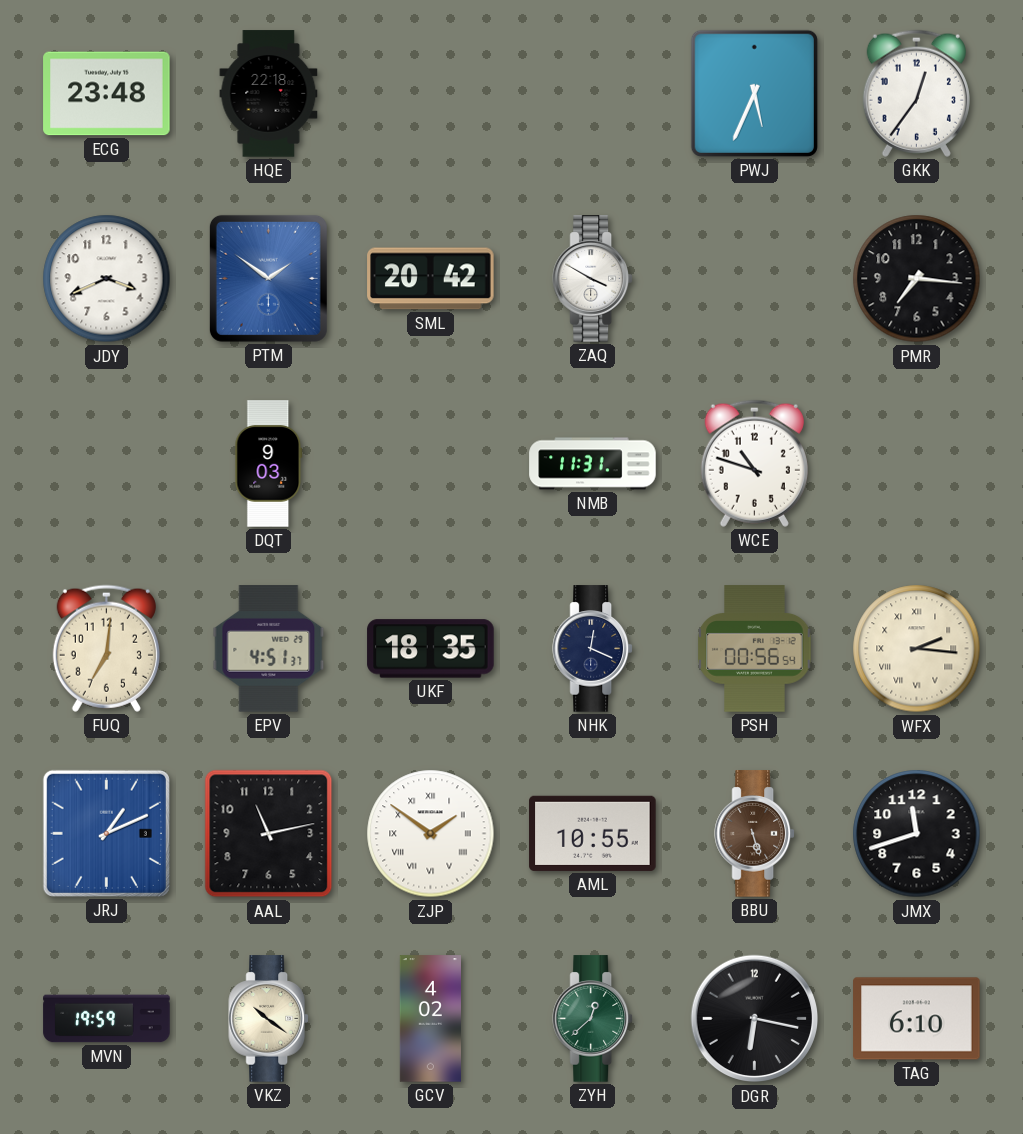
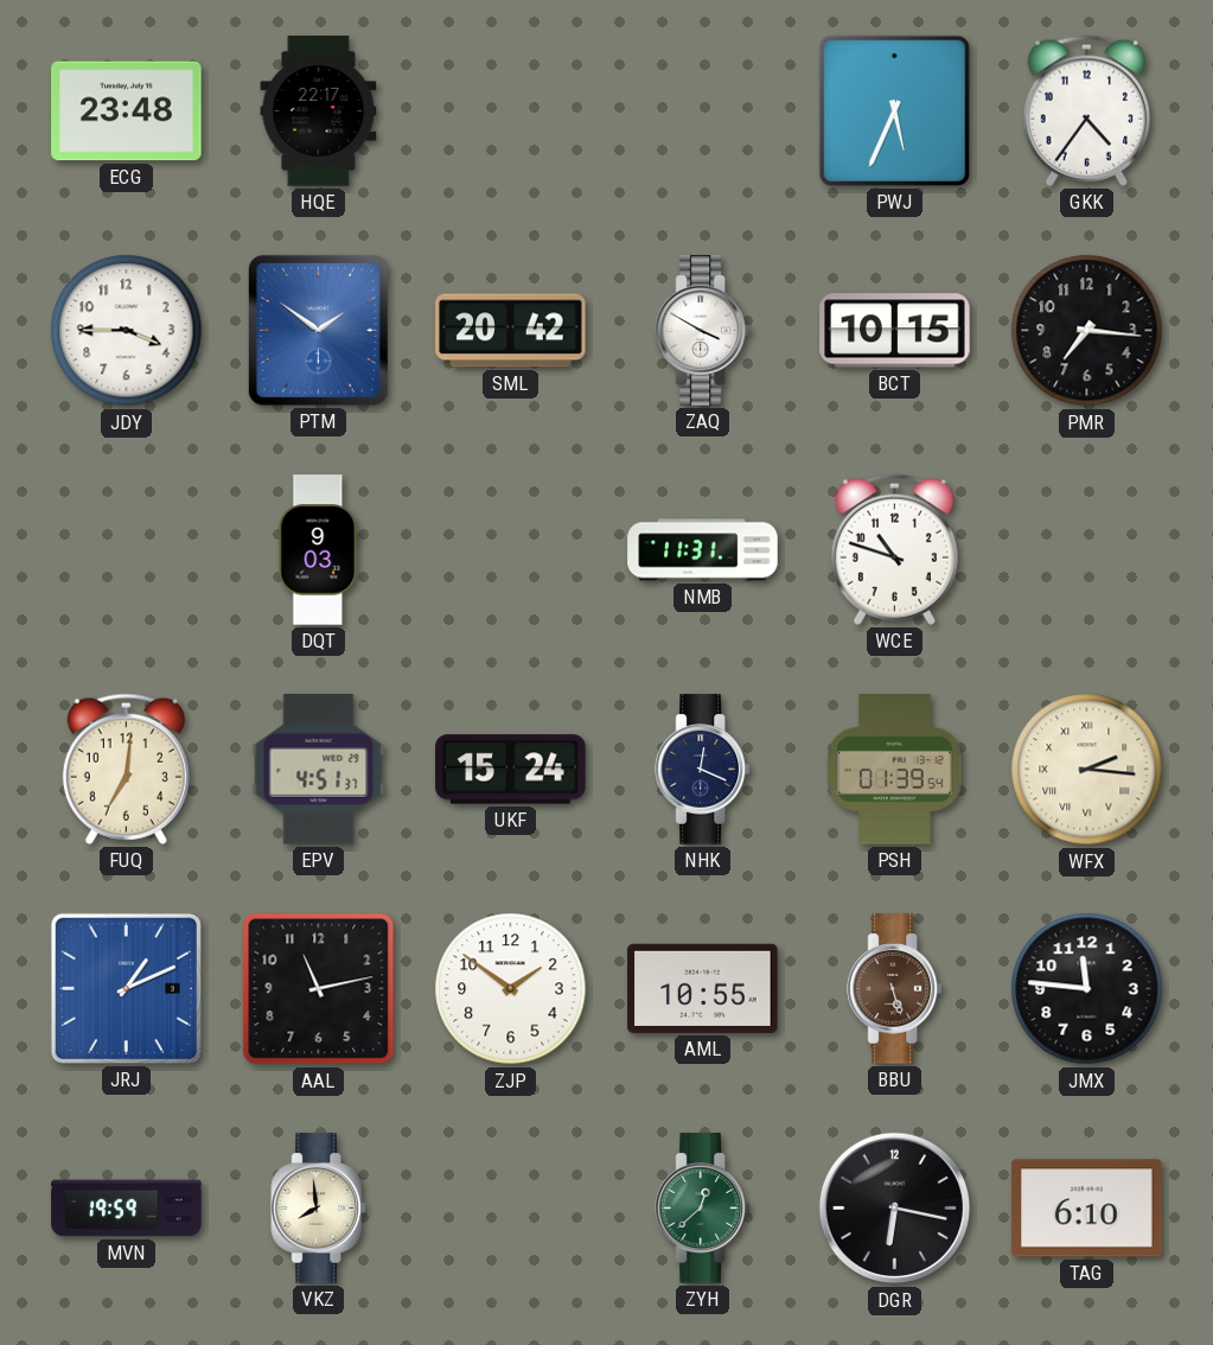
HQE: 22:18 -> 22:17
GKK: 12:36 -> 4:36
JDY: 3:41 -> 3:45
BCT: none -> 10:15
UKF: 18:35 -> 15:24
PSH: 00:56 -> 01:39
ZJP numerals: Roman -> Arabic
JMX: 11:42 -> 11:46
VKZ: 10:21 -> 7:59
GCV: 4:02 -> none
